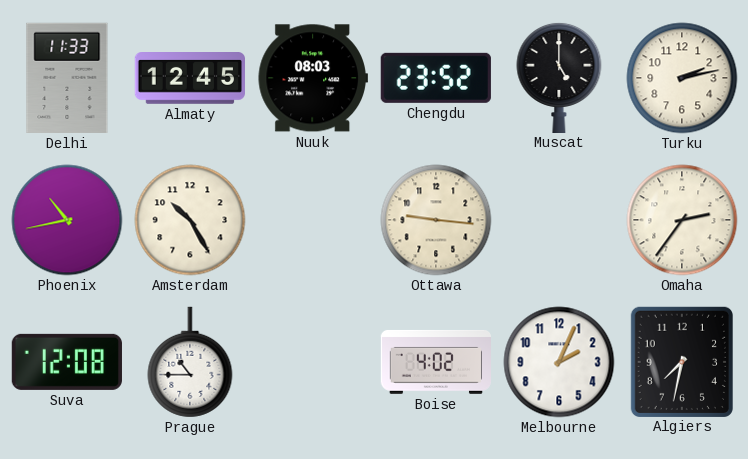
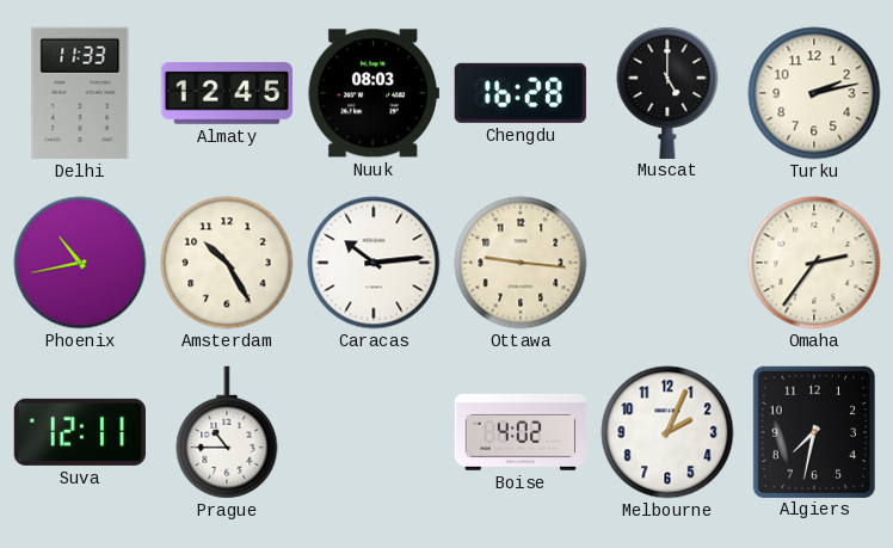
Chengdu: 23:52 -> 16:28
Caracas: none -> 10:14
Suva: 12:08 -> 12:11
